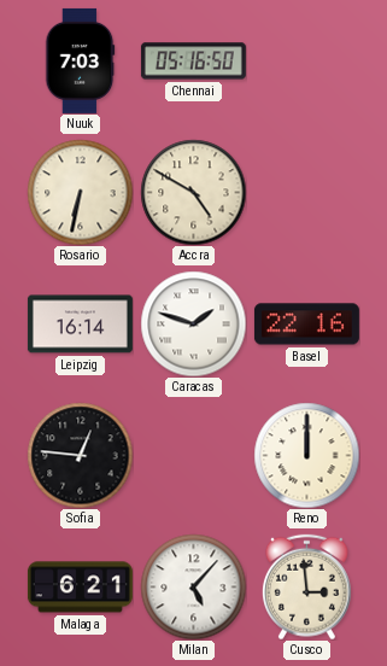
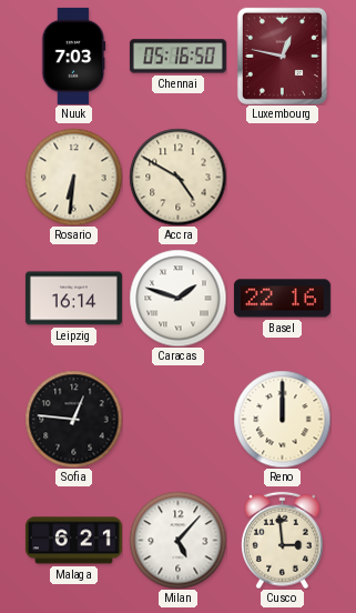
Luxembourg: none -> 12:47
Rosario: 6:32 -> 6:31
